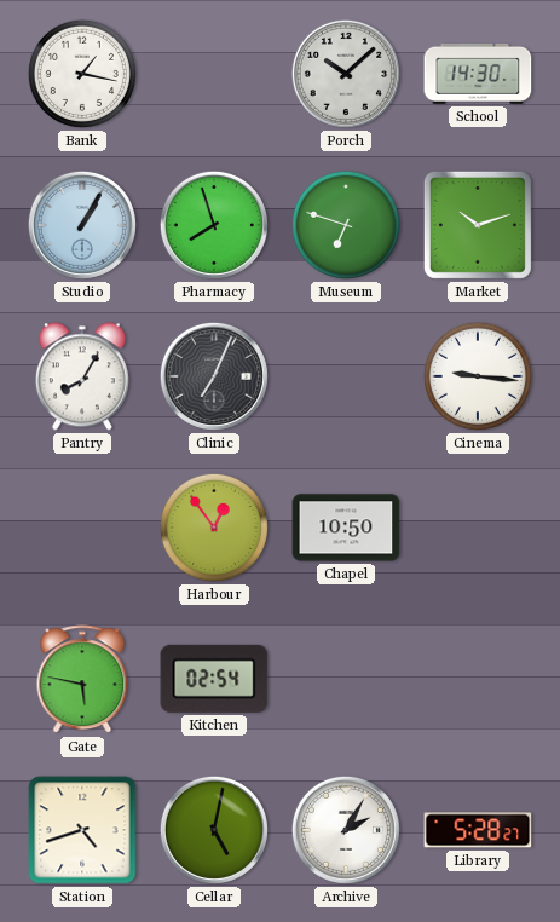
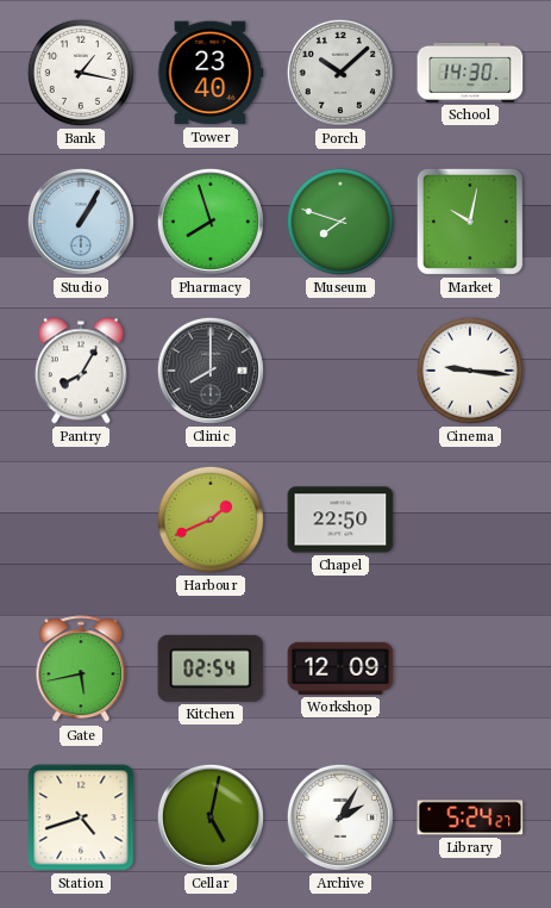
Tower: none -> 23:40
Museum: 6:48 -> 7:48
Market: 10:12 -> 10:02
Clinic: 7:04 -> 8:00
Harbour: 12:54 -> 1:41
Chapel: 10:50 -> 22:50
Gate: 5:47 -> 5:43
Workshop: none -> 12:09
Library: 5:28 -> 5:24
